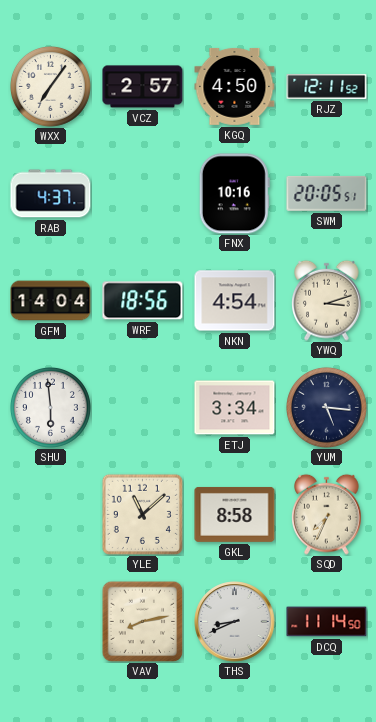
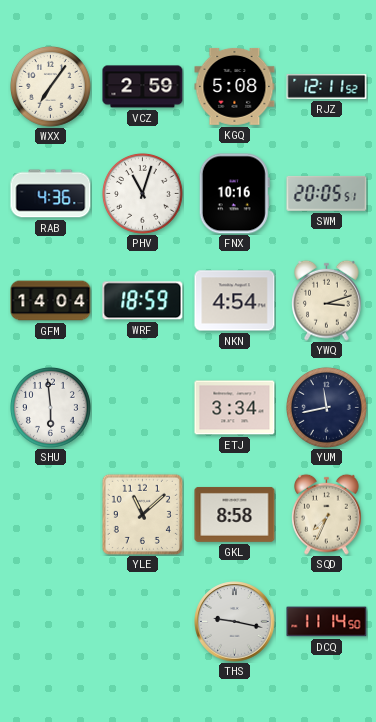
VCZ: 2:57 -> 2:59
KGQ: 4:50 -> 5:08
RAB: 4:37 -> 4:36
PHV: none -> 11:03
WRF: 18:56 -> 18:59
YUM: 5:16 -> 11:43
VAV: 8:13 -> none
THS: 8:41 -> 9:17
